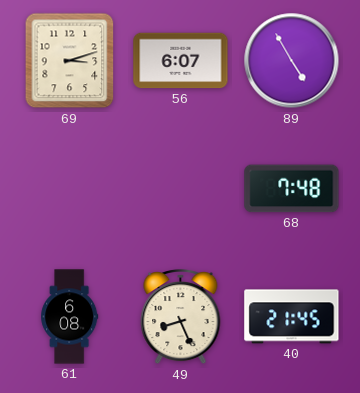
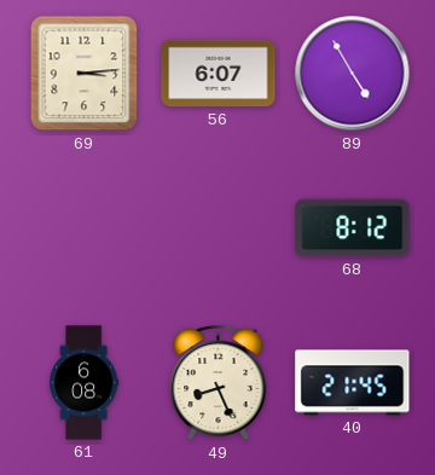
69: 3:12 -> 3:14
68: 7:48 -> 8:12
